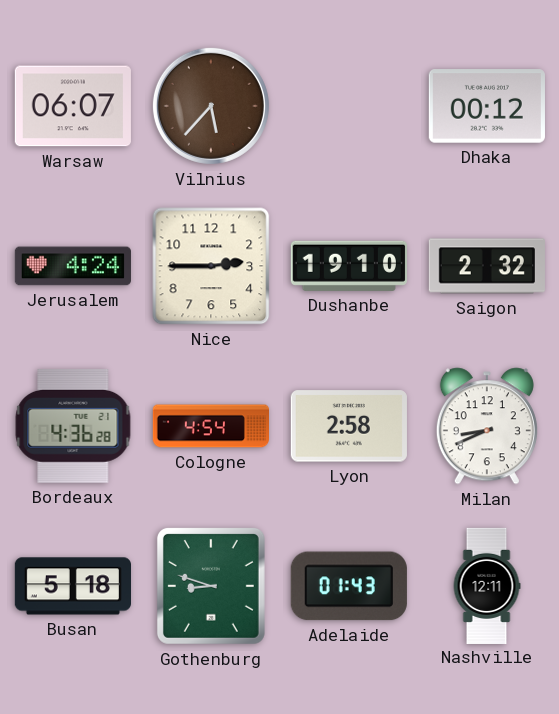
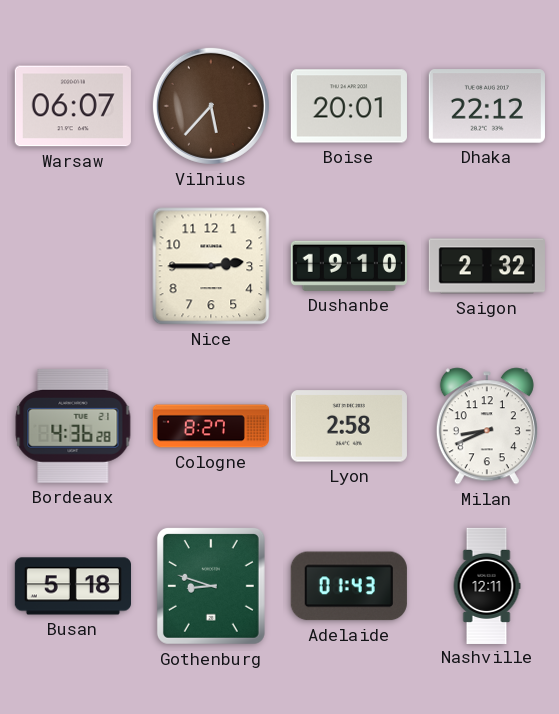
Boise: none -> 20:01
Dhaka: 00:12 -> 22:12
Jerusalem: 4:24 -> none
Cologne: 4:54 -> 8:27
